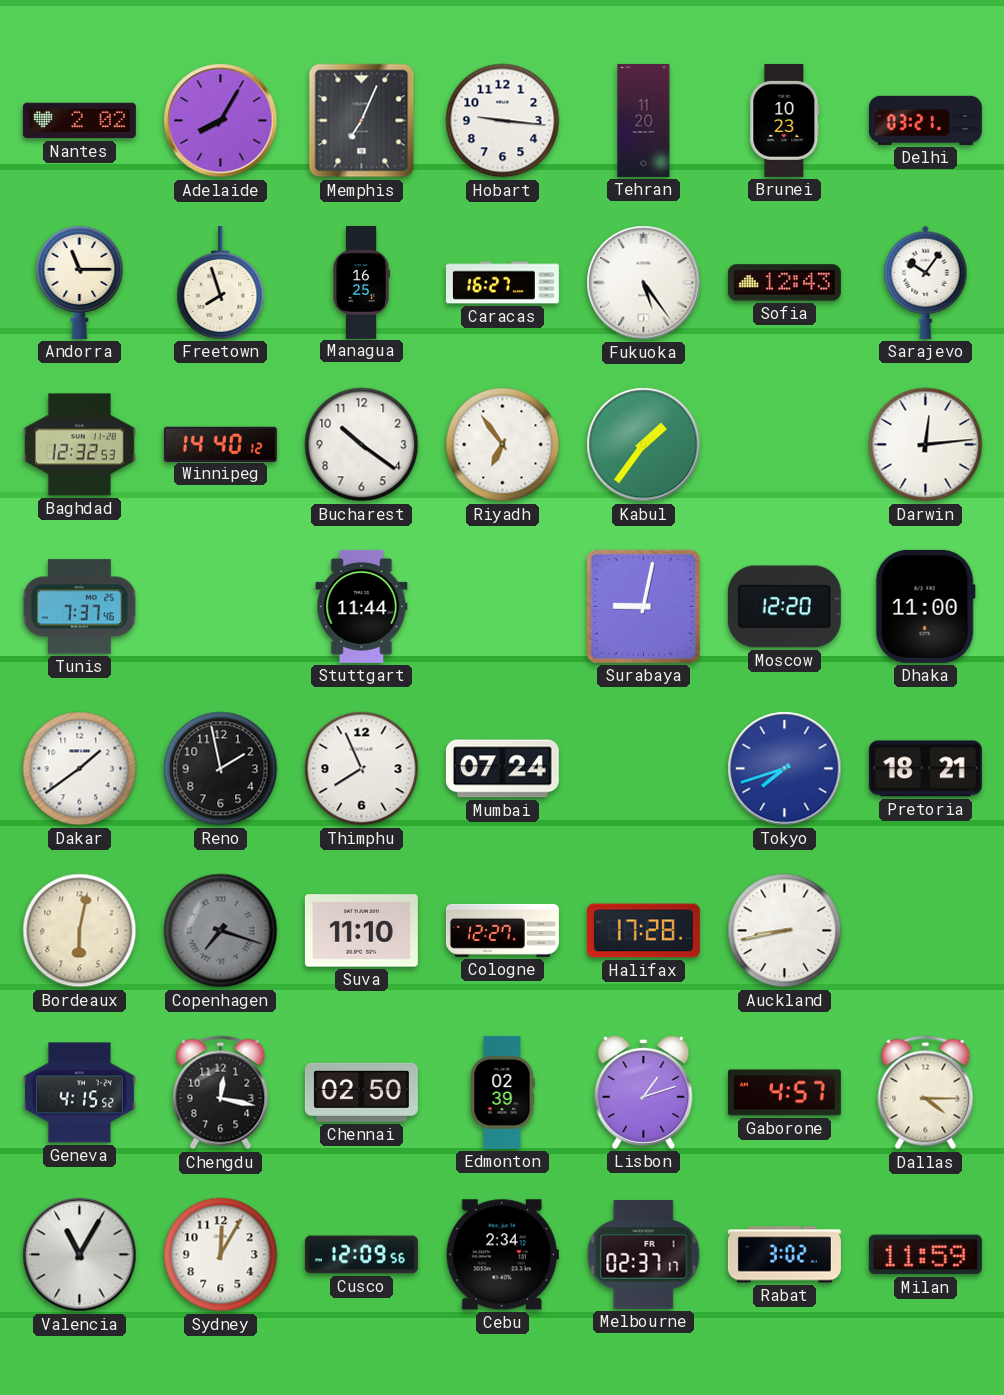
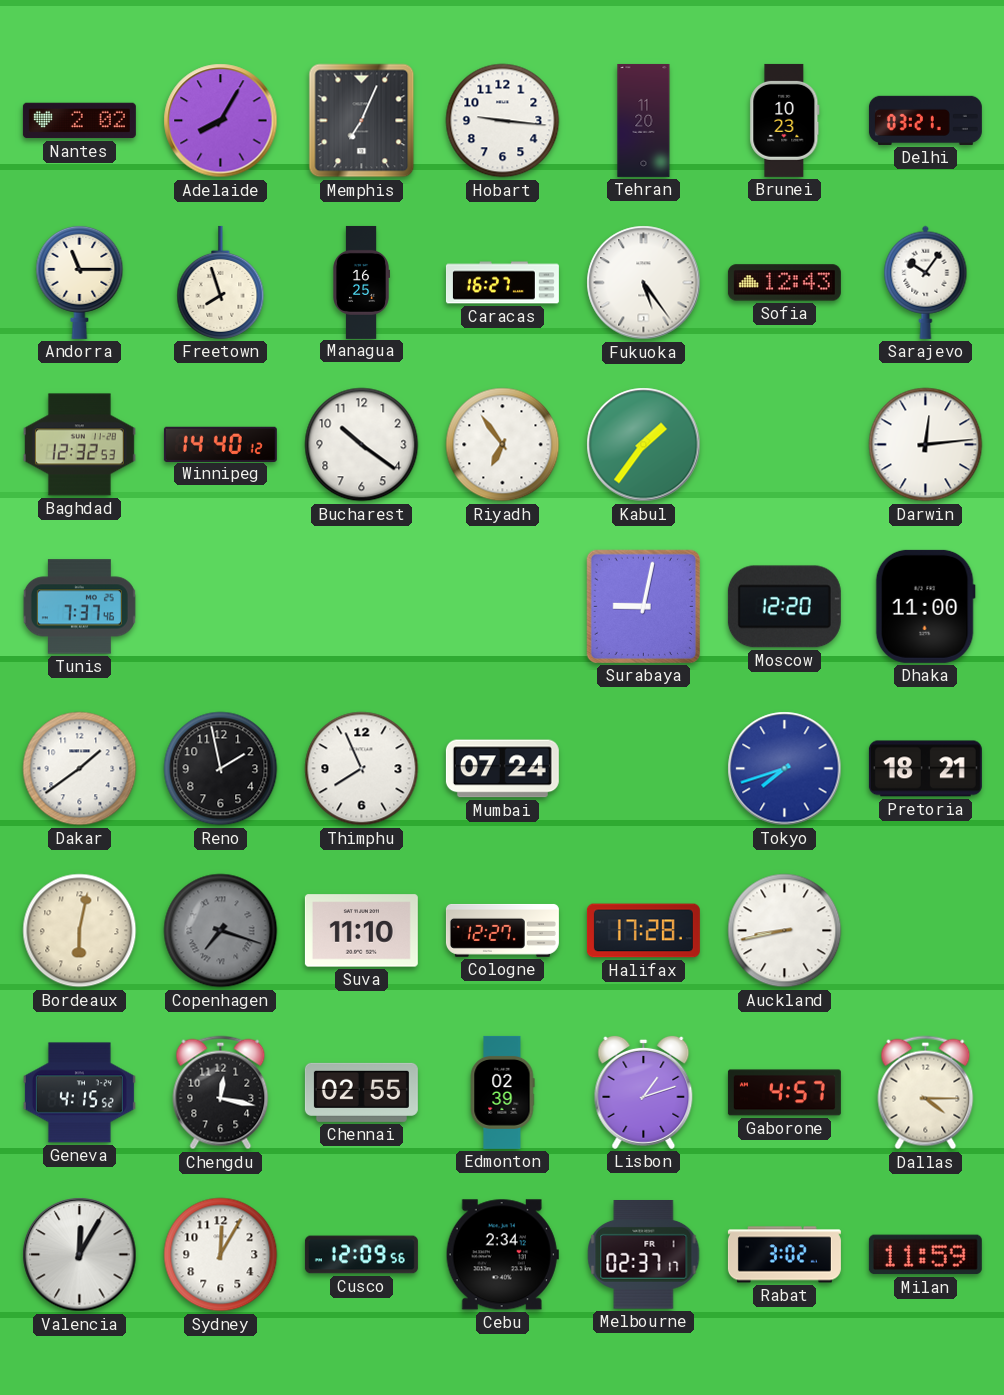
Stuttgart: 11:44 -> none
Chennai: 02:50 -> 02:55
Valencia: 11:05 -> 12:05
